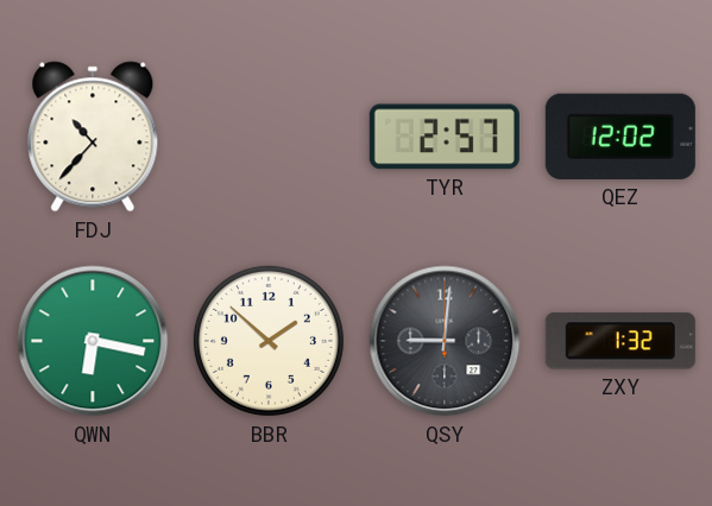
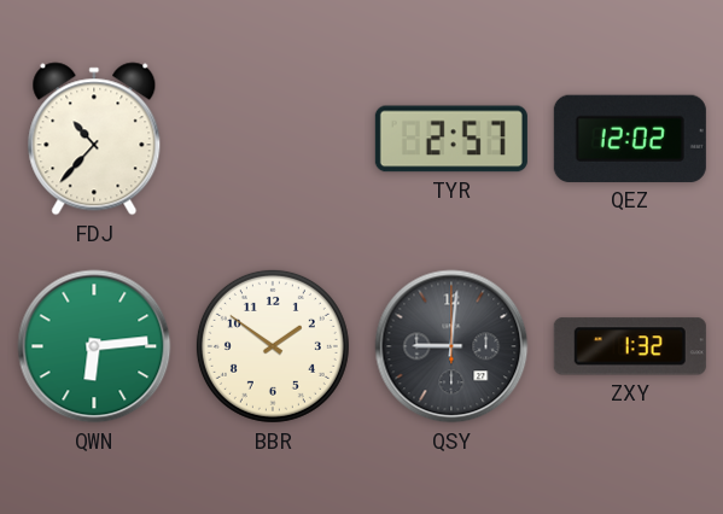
QWN: 6:17 -> 6:14
BBR: 1:52 -> 1:51
